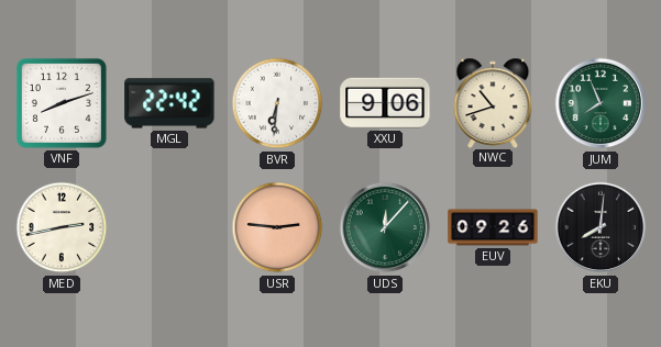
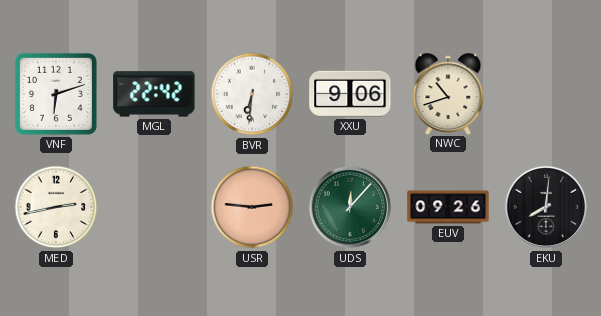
VNF: 8:12 -> 6:12
JUM: 7:56 -> none
